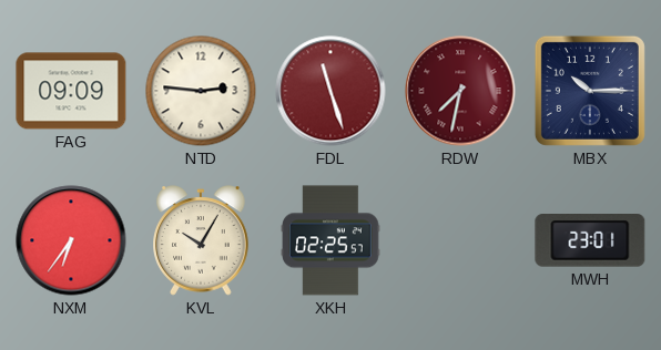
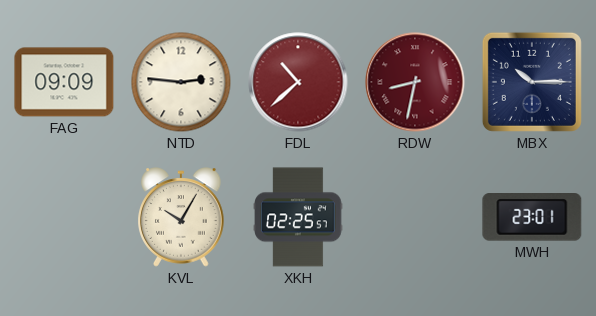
FDL: 11:27 -> 10:38
RDW: 7:32 -> 8:32
NXM: 6:36 -> none
